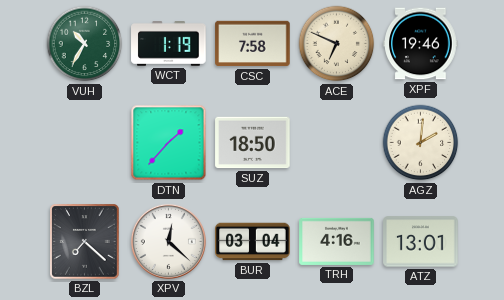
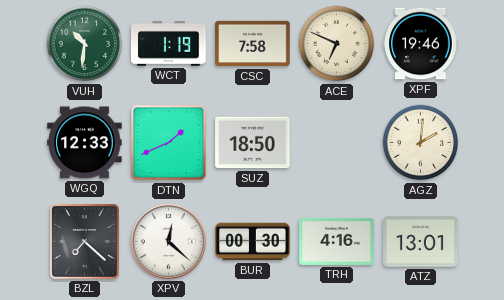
VUH: 10:35 -> 10:31
WGQ: none -> 12:33
DTN: 1:37 -> 1:41
BUR: 03:04 -> 00:30
